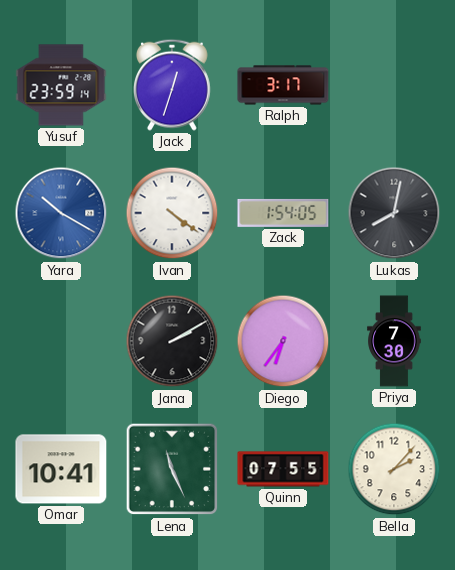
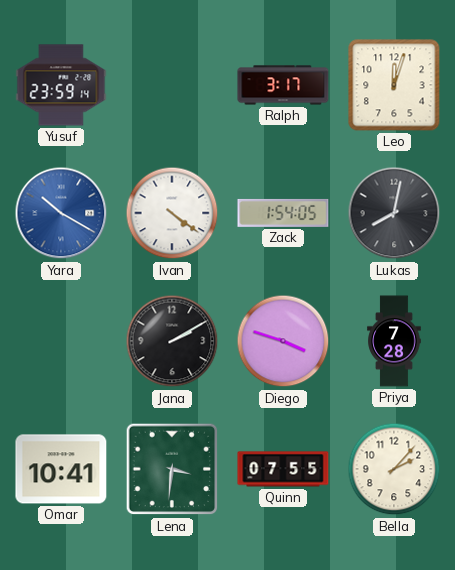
Jack: 12:33 -> none
Leo: none -> 12:03
Diego: 6:36 -> 3:48
Priya: 7:30 -> 7:28
Lena: 11:26 -> 3:31
